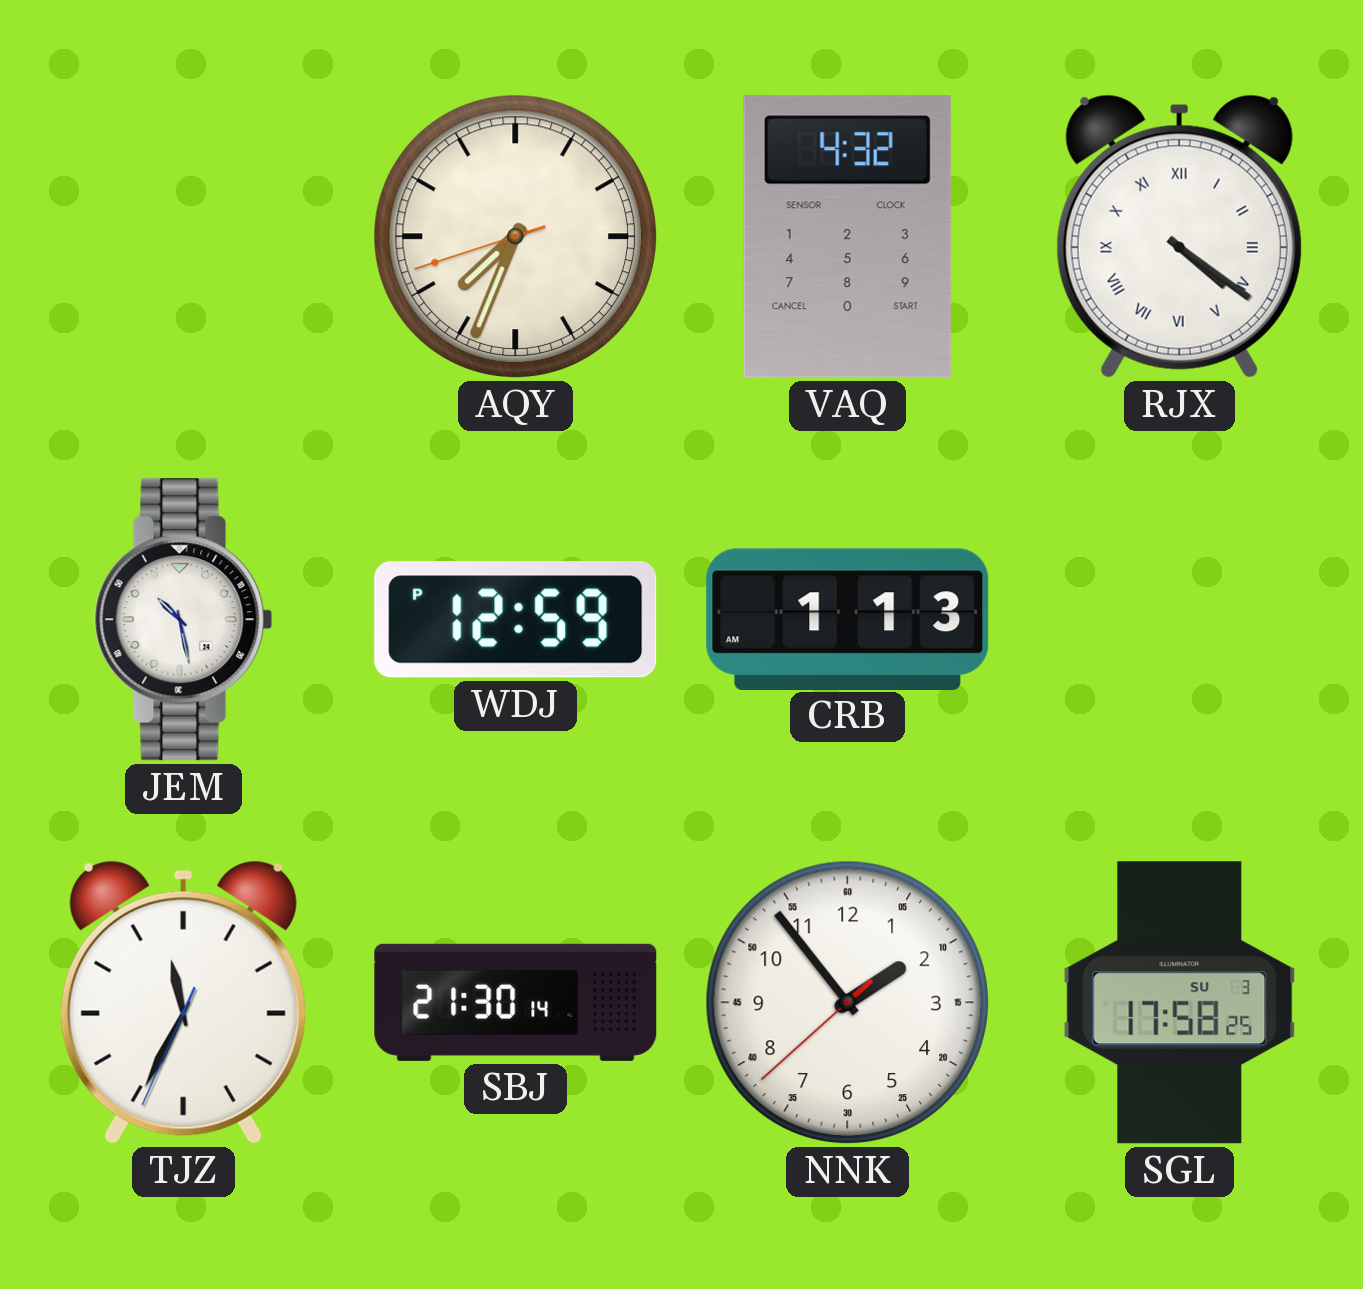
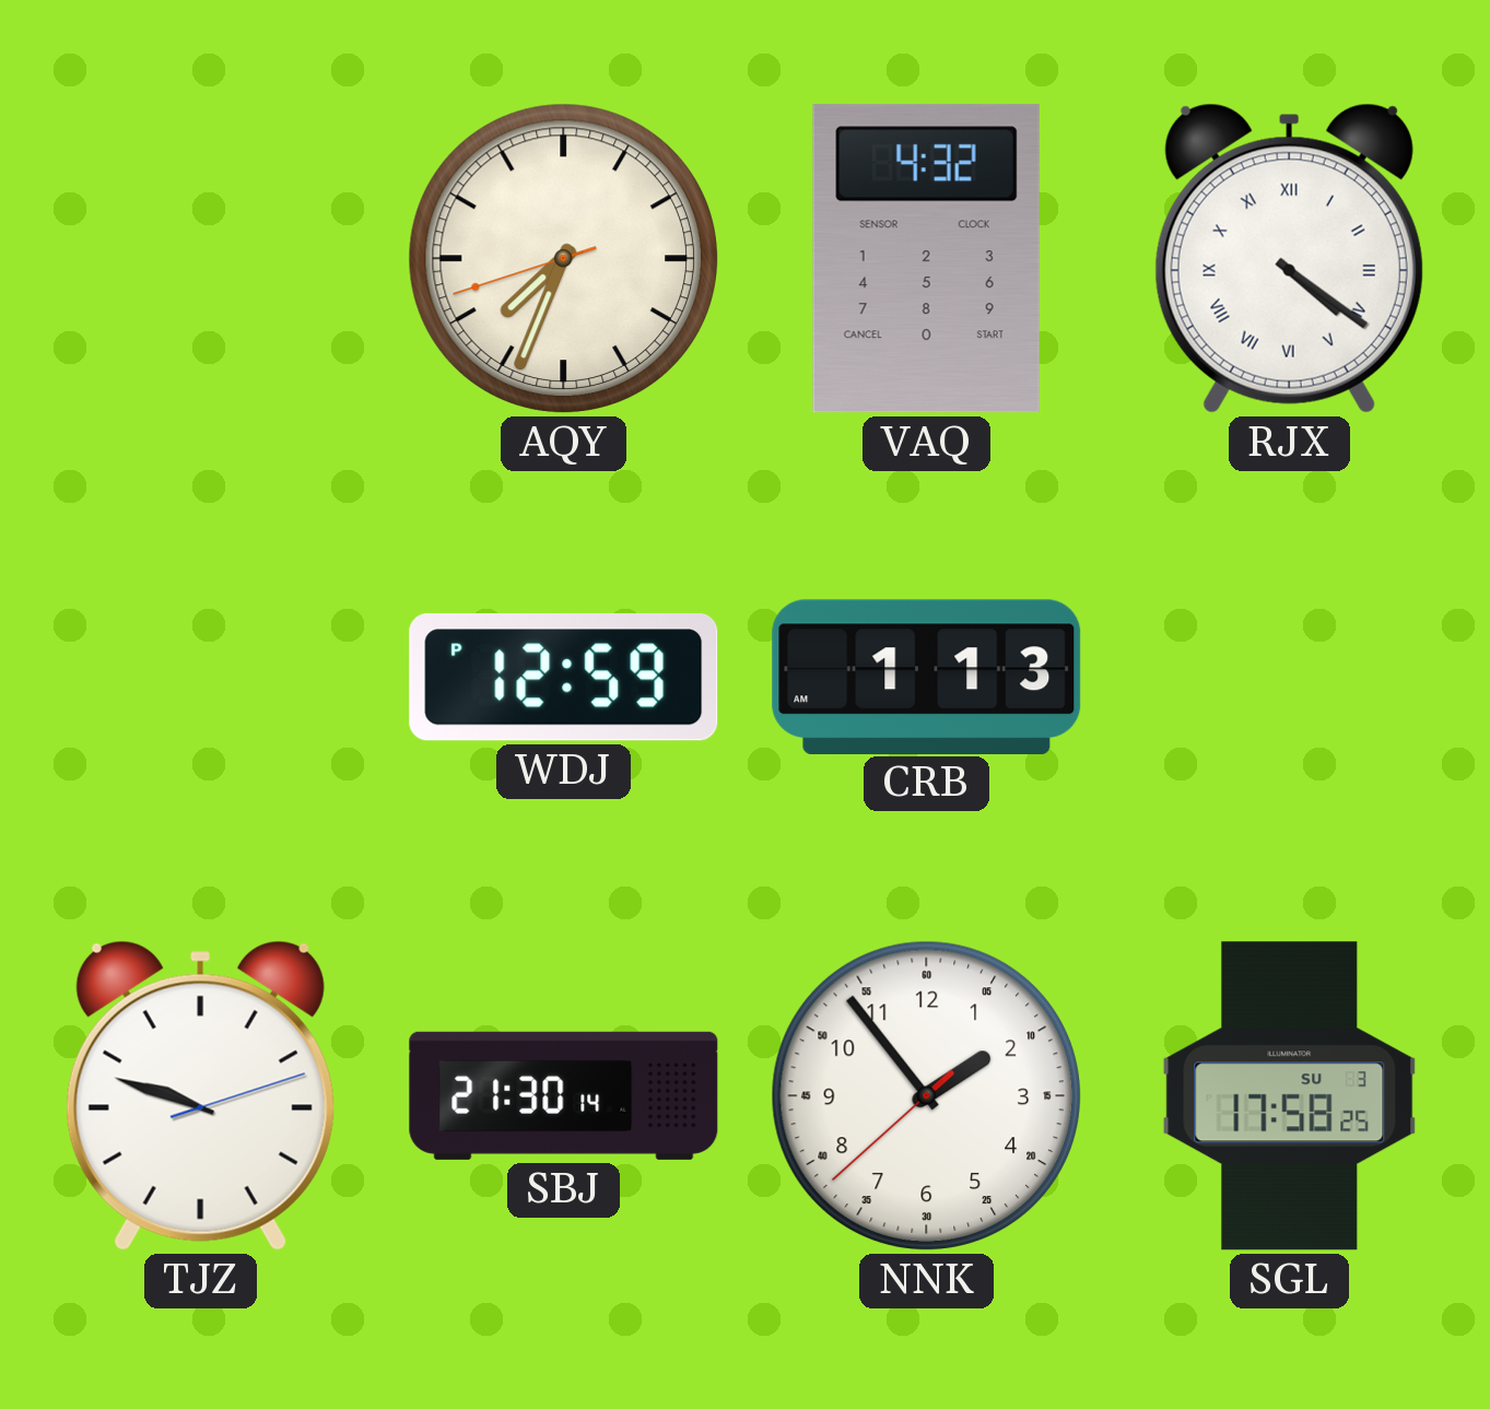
JEM: 10:28 -> none
TJZ: 11:34 -> 9:48
